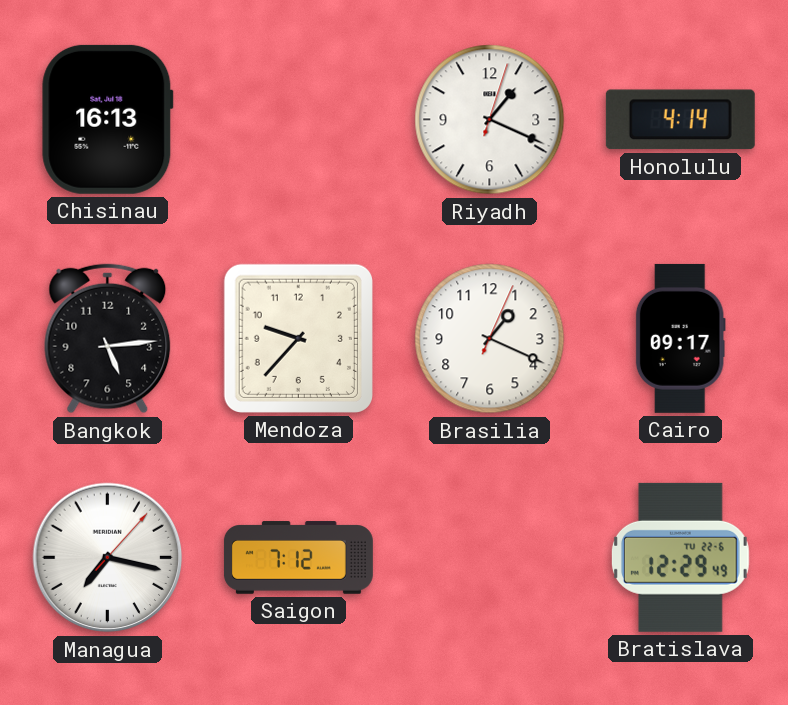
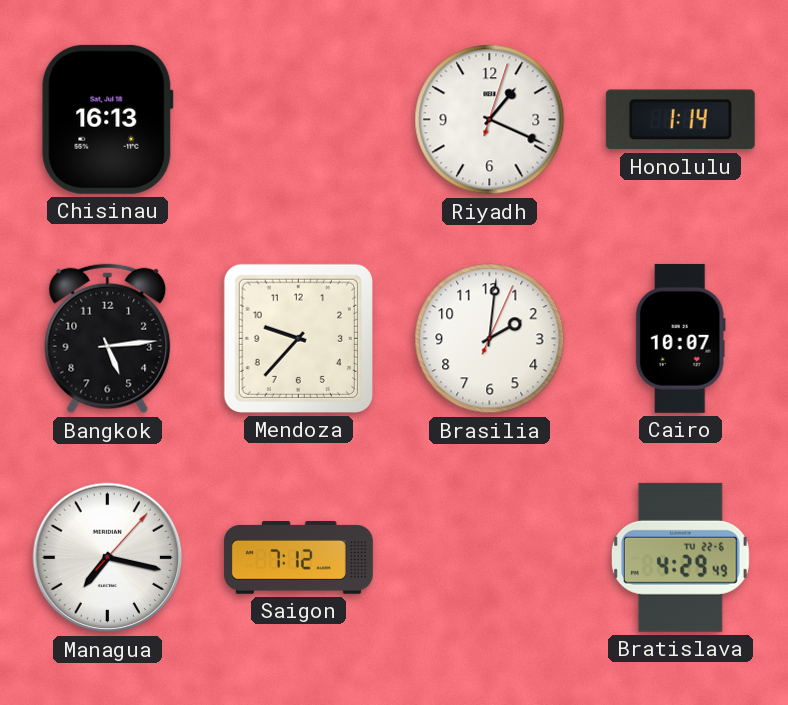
Honolulu: 4:14 -> 1:14
Brasilia: 1:19 -> 2:01
Cairo: 09:17 -> 10:07
Bratislava: 12:29 -> 4:29
